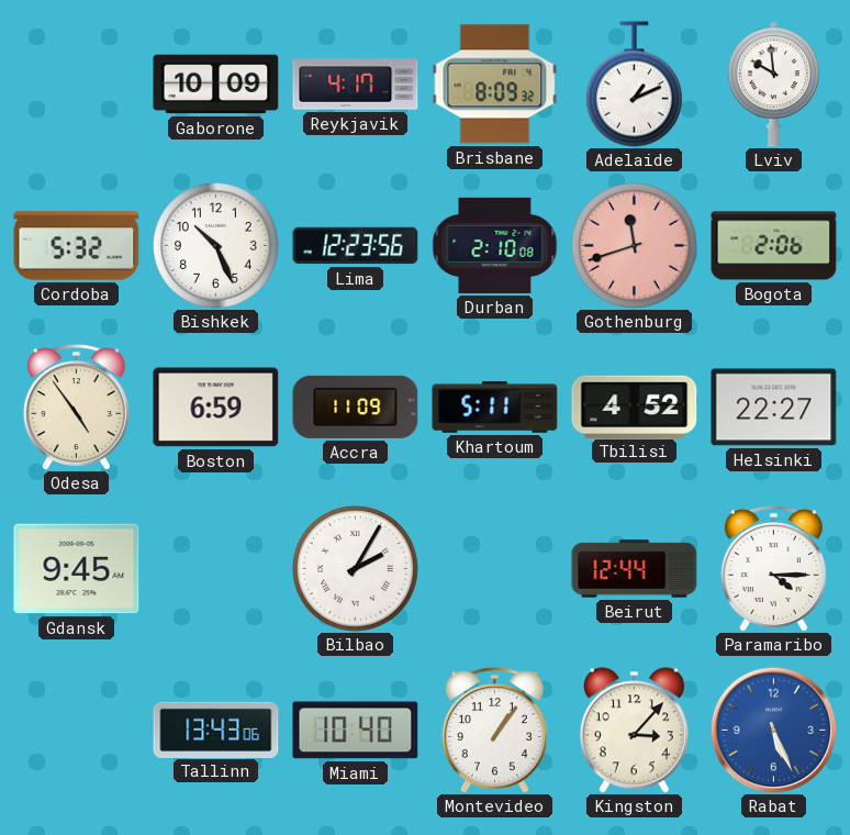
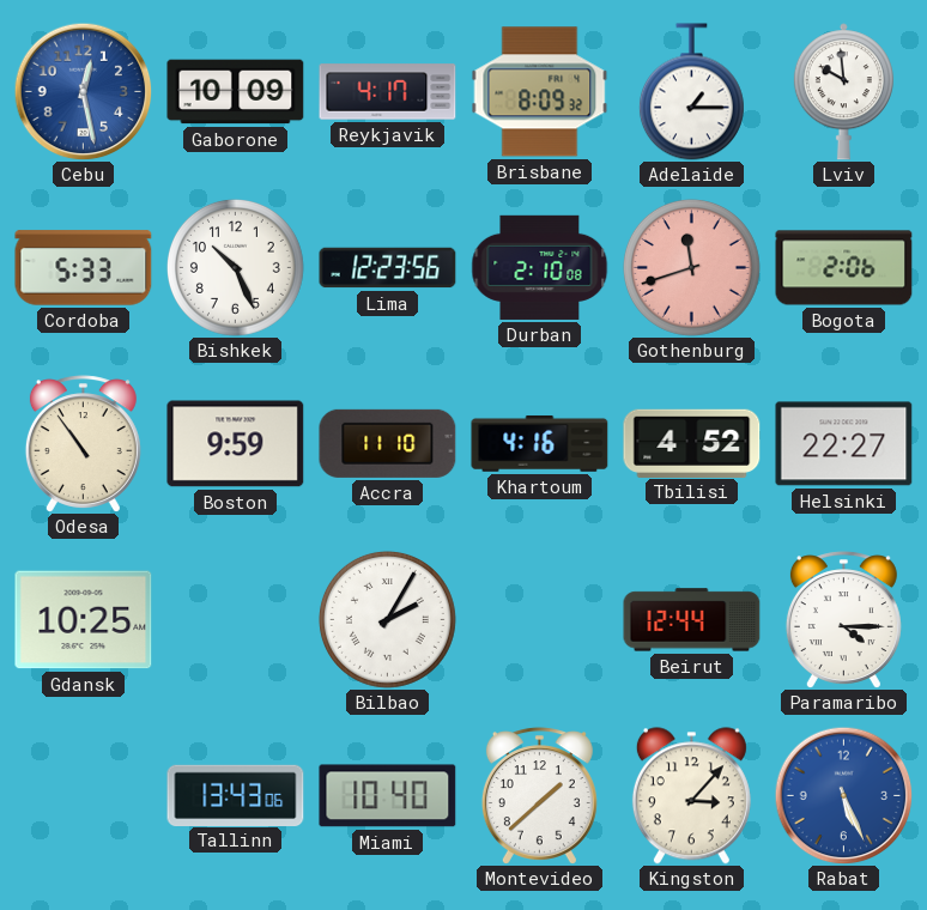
Cebu: none -> 12:28
Adelaide: 1:11 -> 1:15
Cordoba: 5:32 -> 5:33
Odesa: 4:54 -> 10:54
Boston: 6:59 -> 9:59
Accra: 11:09 -> 11:10
Khartoum: 5:11 -> 4:16
Gdansk: 9:45 -> 10:25
Montevideo: 1:06 -> 1:38
